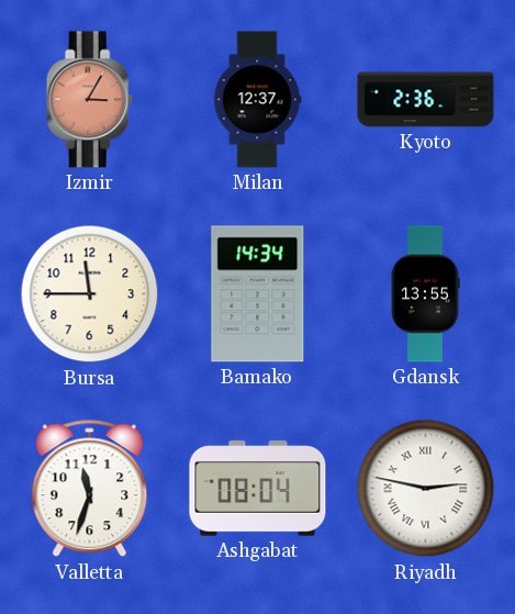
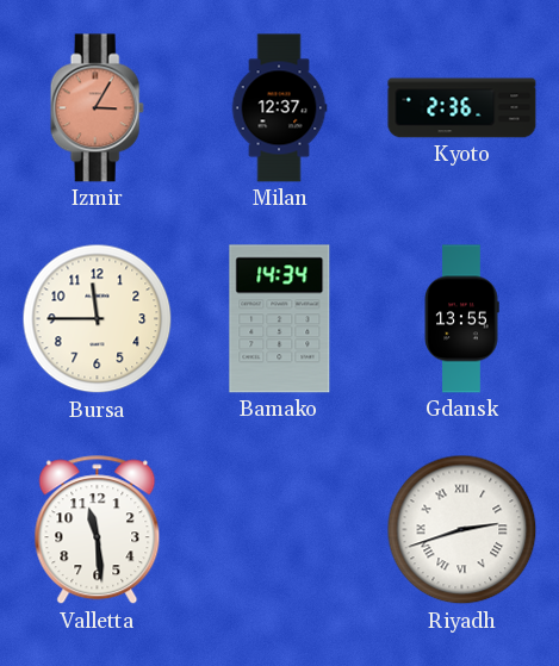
Valletta: 11:33 -> 11:29
Ashgabat: 08:04 -> none
Riyadh: 2:47 -> 2:42
